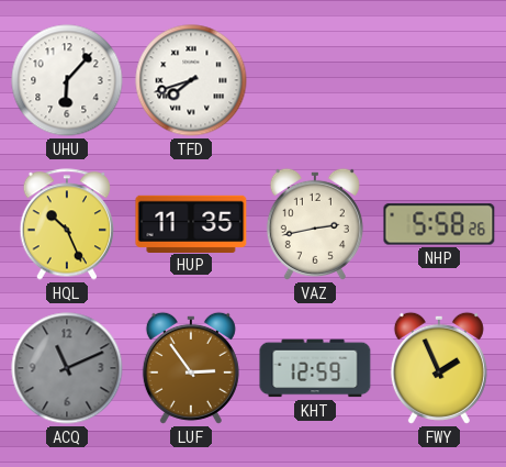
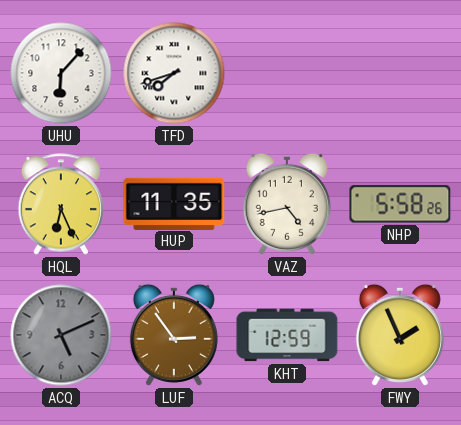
HQL: 10:26 -> 6:26
VAZ: 2:43 -> 4:43
ACQ: 11:11 -> 5:11
